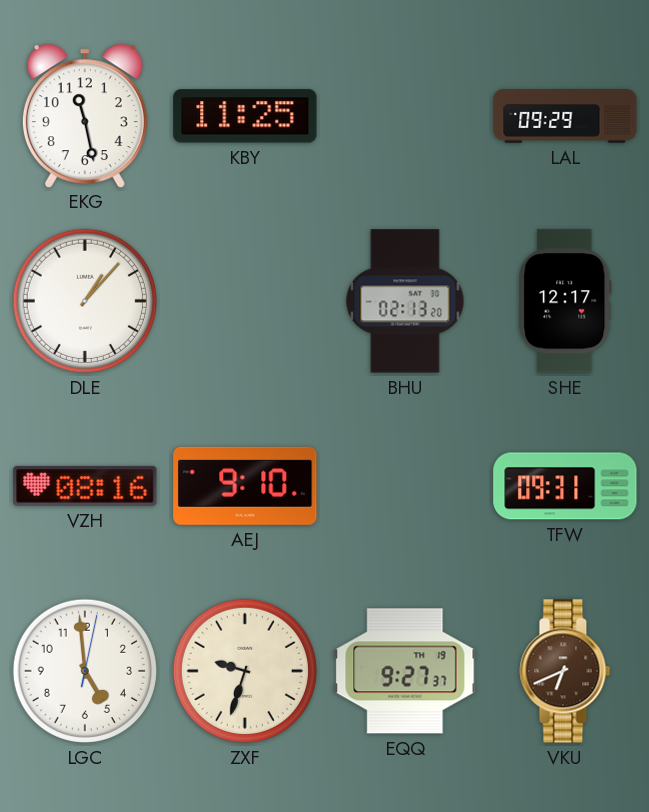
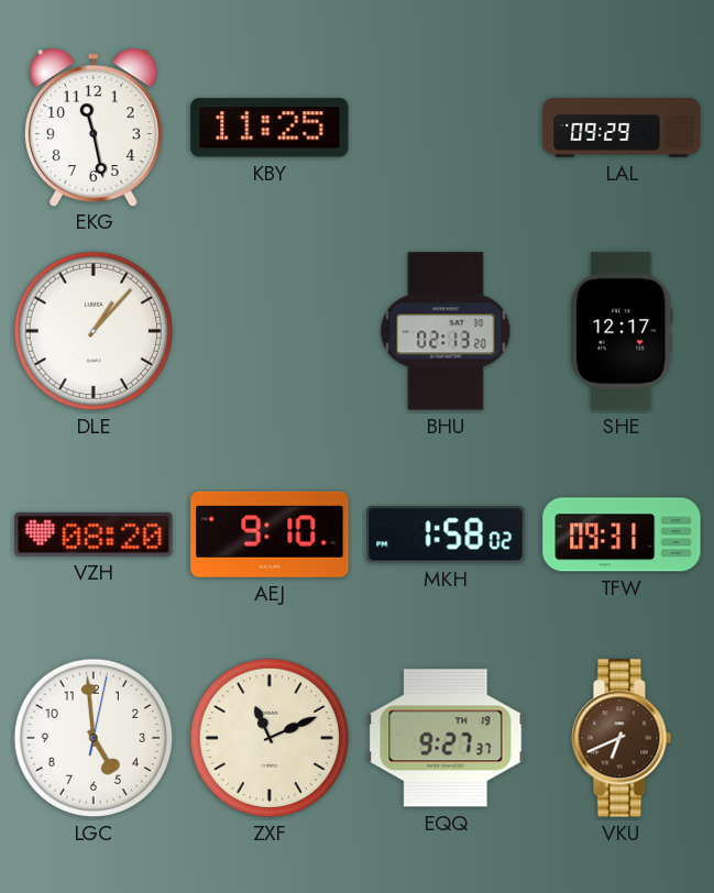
VZH: 08:16 -> 08:20
MKH: none -> 1:58
ZXF: 9:33 -> 11:11
